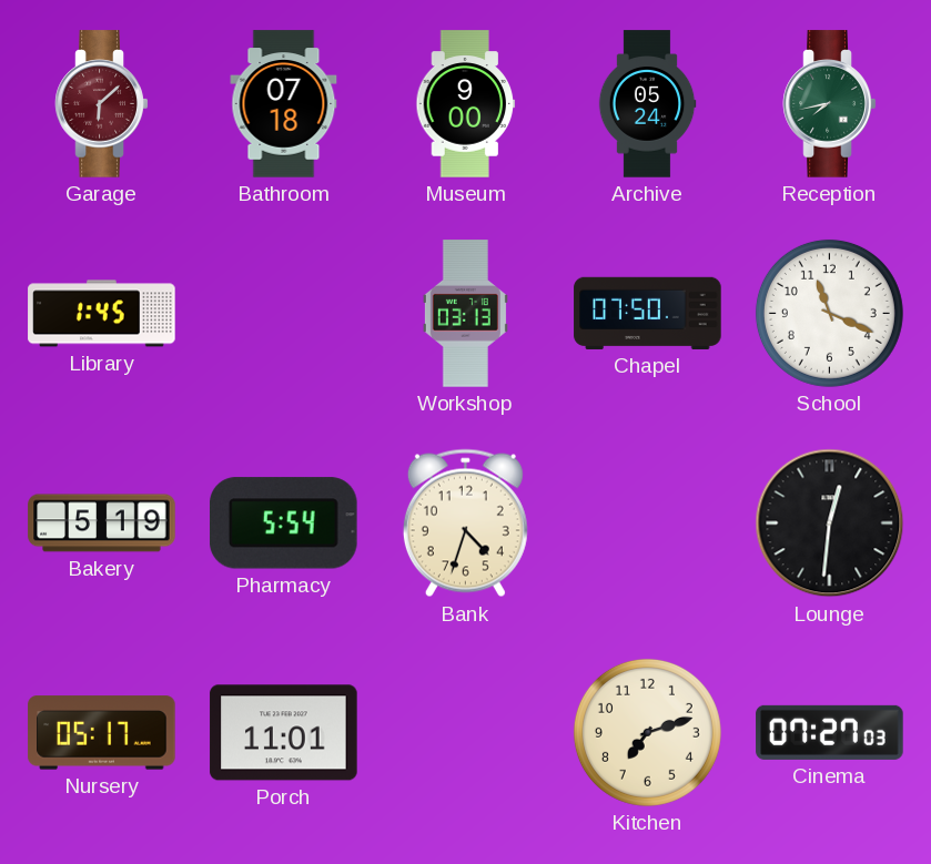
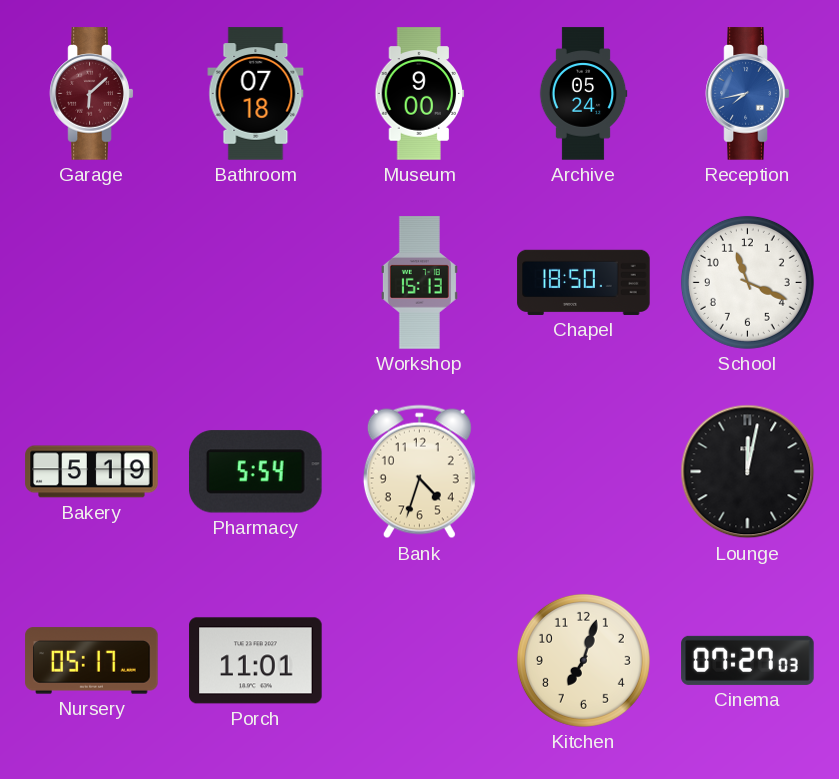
Reception dial: green -> blue
Library: 1:45 -> none
Workshop: 03:13 -> 15:13
Chapel: 07:50 -> 18:50
Lounge: 12:31 -> 12:02
Kitchen: 7:12 -> 7:03
